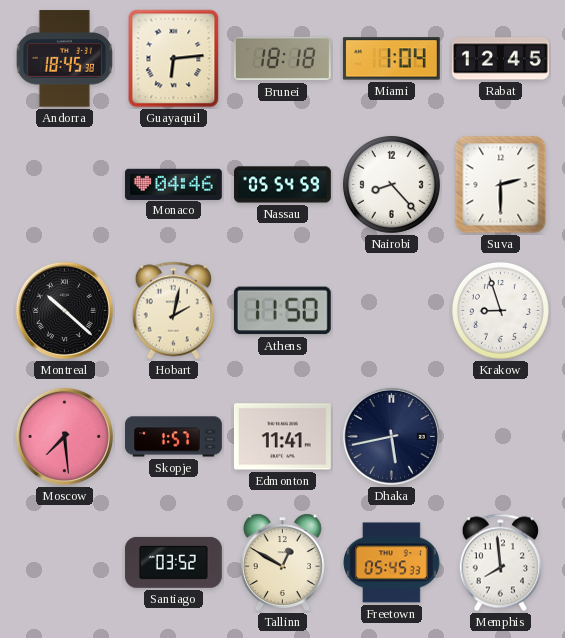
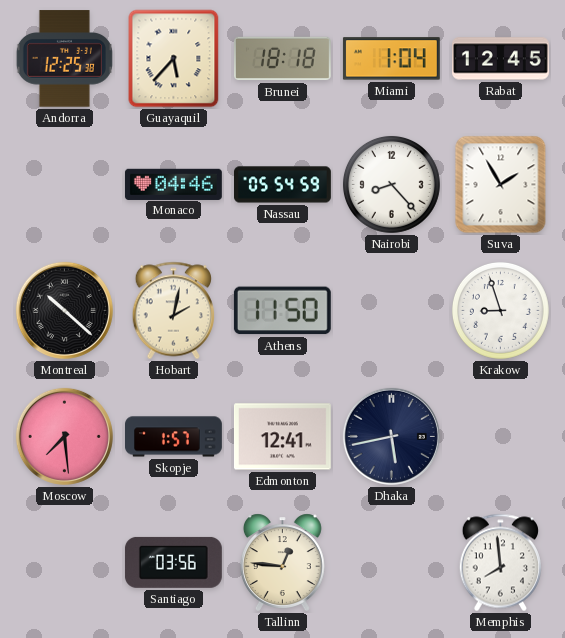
Andorra: 18:45 -> 12:25
Guayaquil: 6:14 -> 5:37
Suva: 2:30 -> 1:55
Edmonton: 11:41 -> 12:41
Santiago: 03:52 -> 03:56
Tallinn: 12:50 -> 12:46
Freetown: 05:45 -> none
